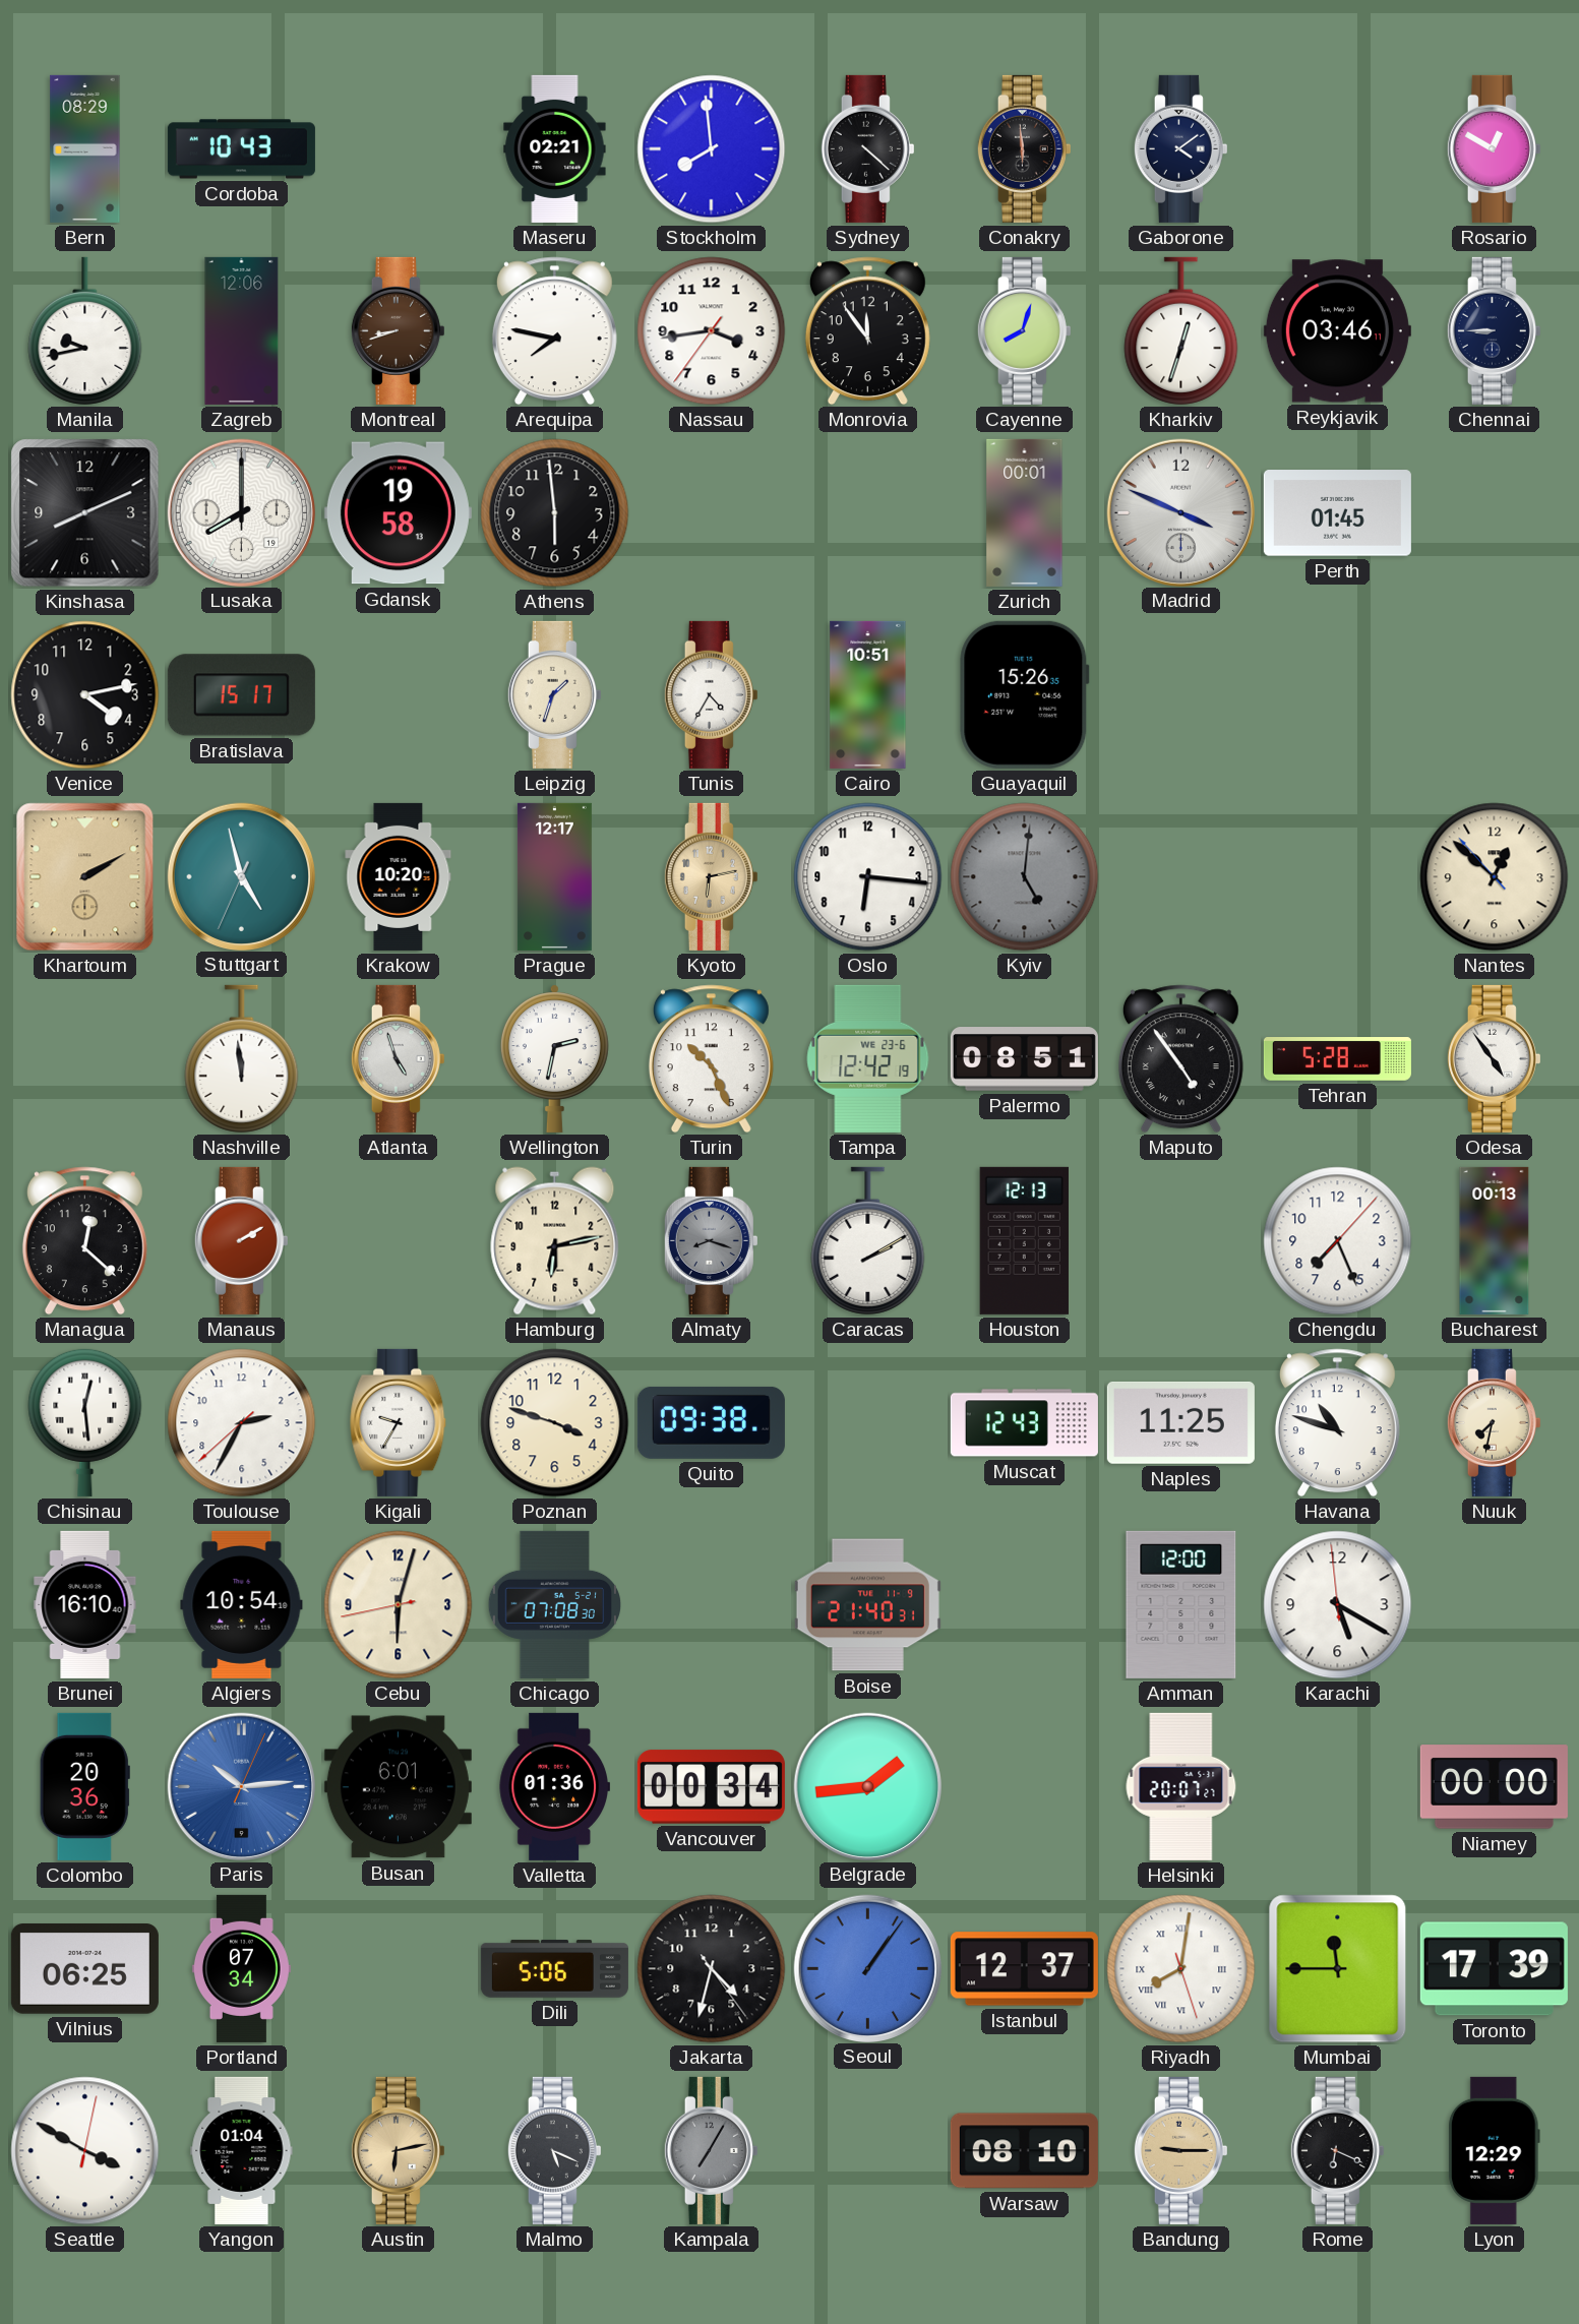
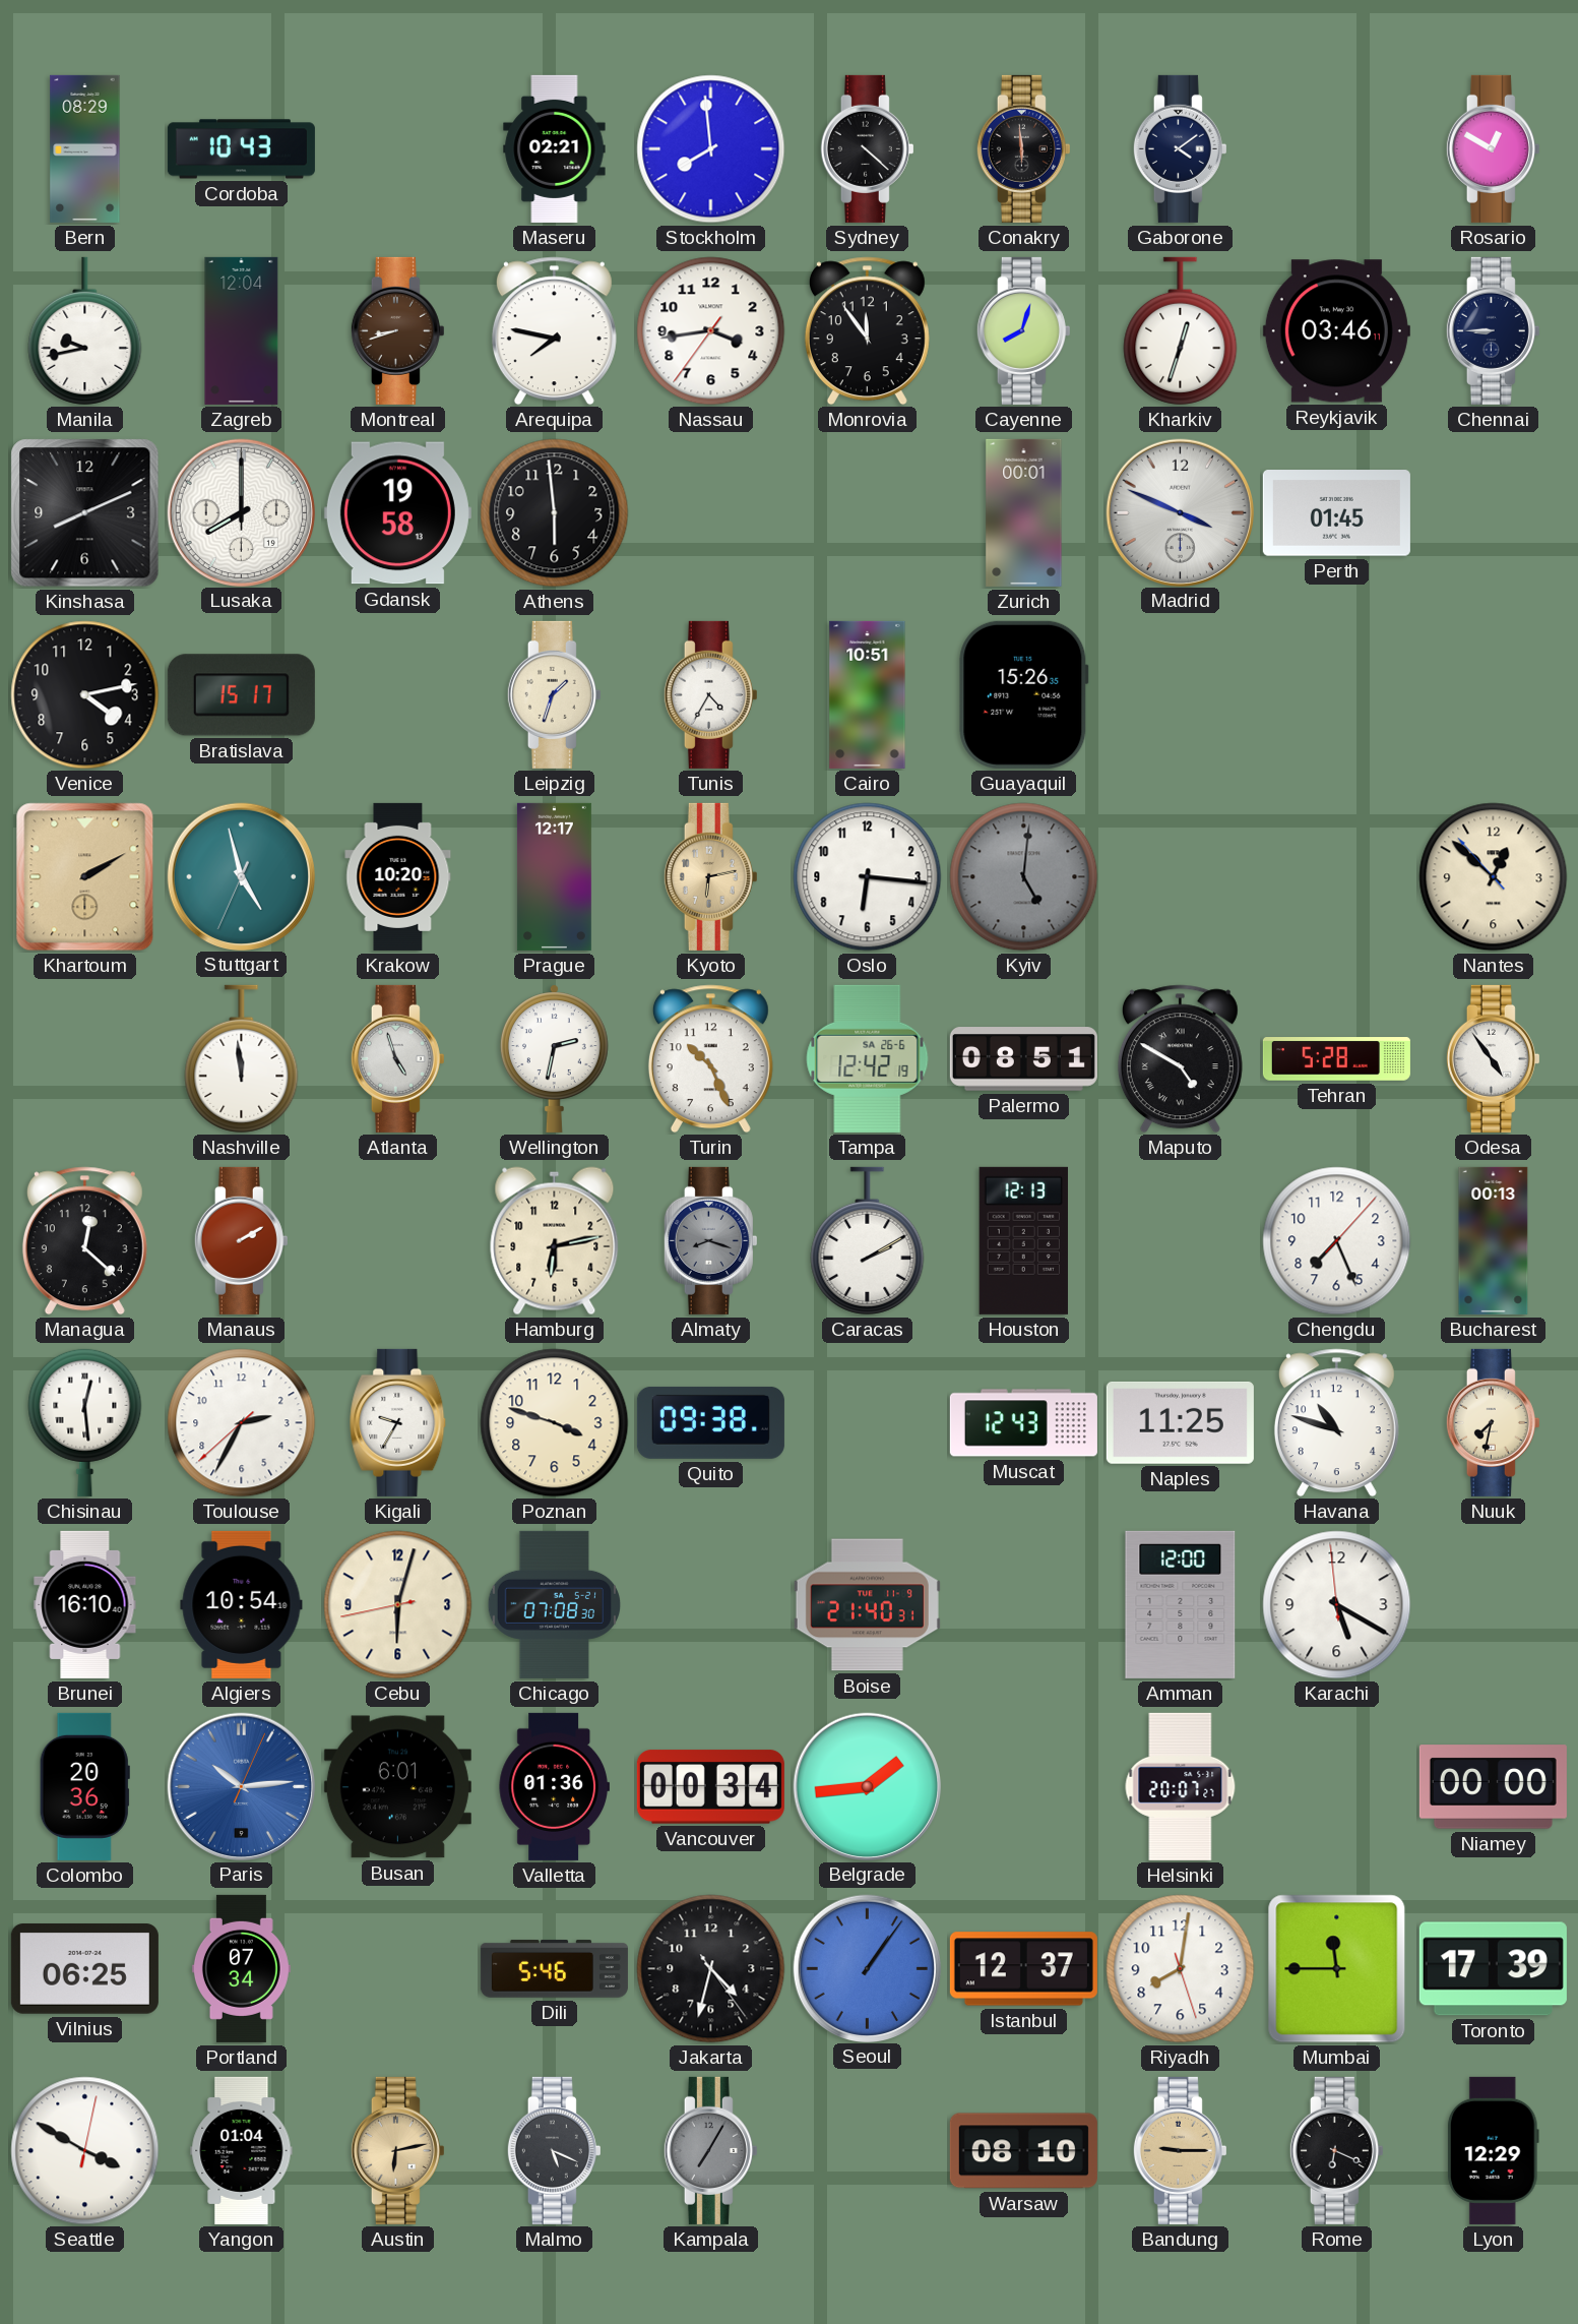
Zagreb: 12:06 -> 12:04
Tampa date: WE 23-6 -> SA 26-6
Maputo: 4:54 -> 4:50
Dili: 5:06 -> 5:46
Riyadh numerals: Roman -> Arabic
